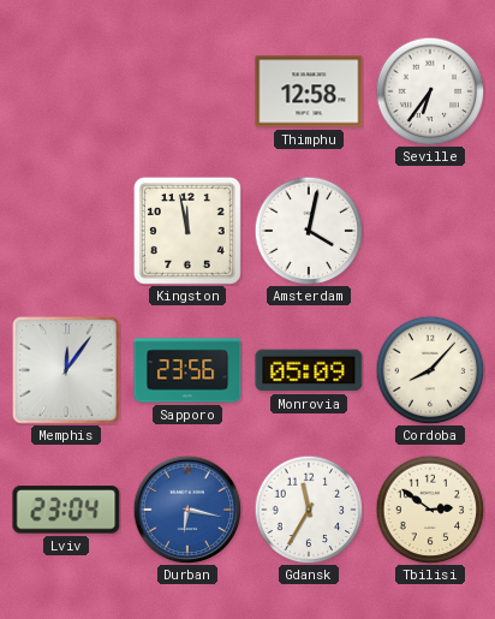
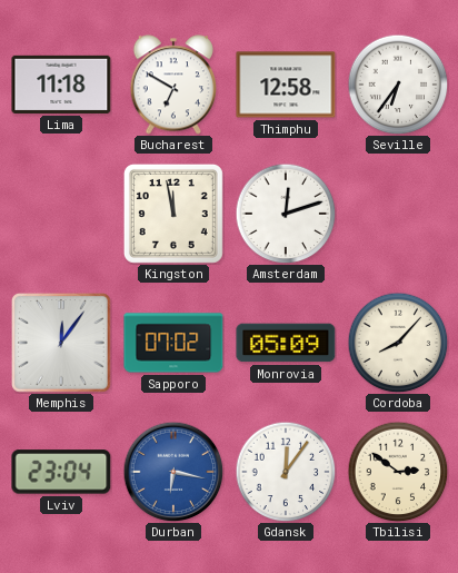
Lima: none -> 11:18
Bucharest: none -> 6:50
Amsterdam: 4:02 -> 12:12
Sapporo: 23:56 -> 07:02
Gdansk: 11:35 -> 12:06
